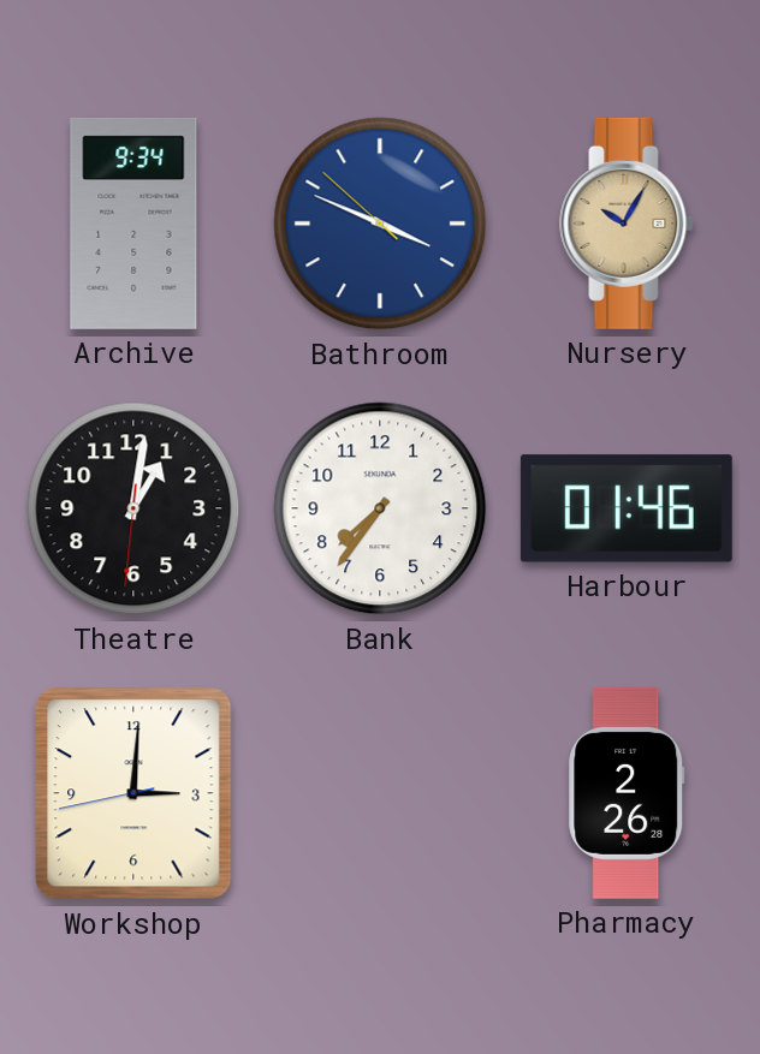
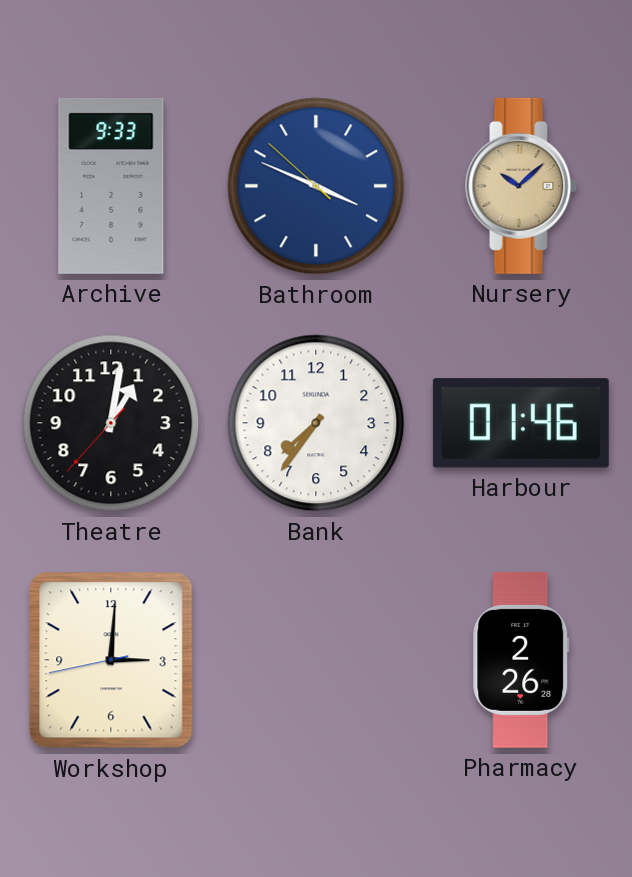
Archive: 9:34 -> 9:33
Nursery: 10:05 -> 10:08
Theatre: 1:01:31 -> 1:01:37
